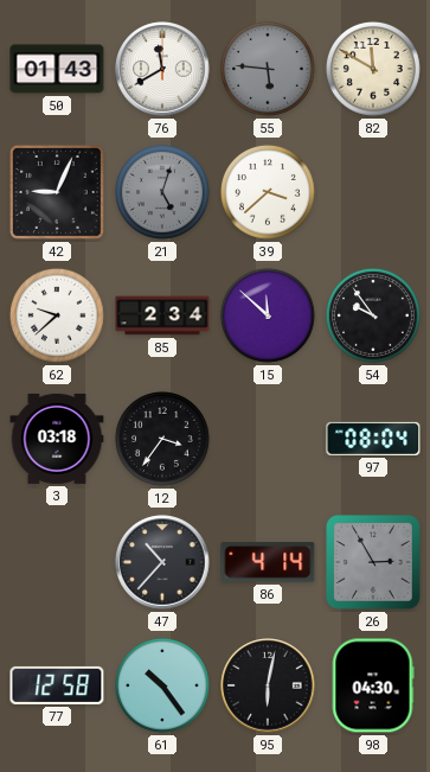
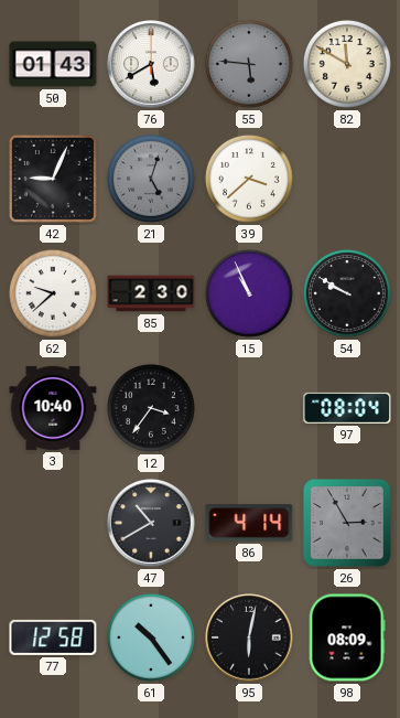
76: 11:40 -> 5:40
85: 2:34 -> 2:30
15: 11:52 -> 10:56
54: 9:54 -> 9:50
3: 03:18 -> 10:40
47: 10:37 -> 10:40
98: 04:30 -> 08:09
